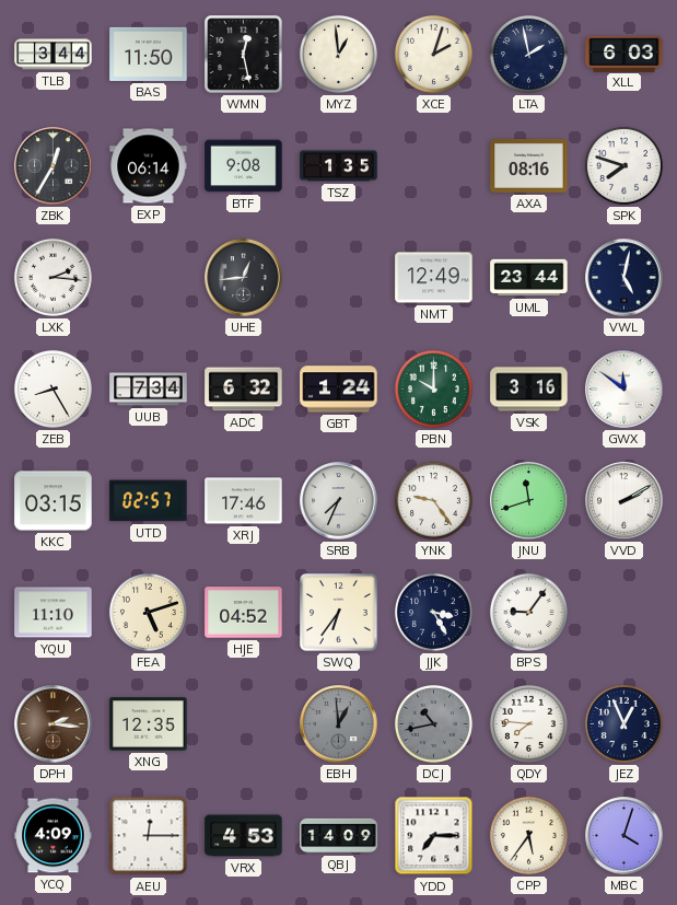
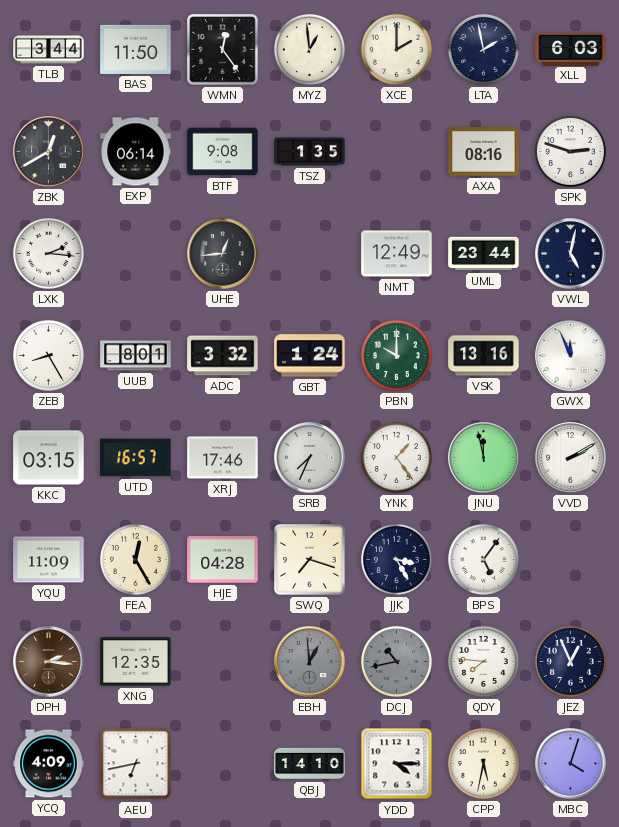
WMN: 12:28 -> 12:24
XCE: 2:03 -> 2:00
ZBK: 12:35 -> 12:40
SPK: 7:48 -> 2:48
UUB: 7:34 -> 8:01
ADC: 6:32 -> 3:32
VSK: 3:16 -> 13:16
GWX: 11:51 -> 11:56
UTD: 02:57 -> 16:57
YNK: 9:24 -> 1:24
JNU: 11:42 -> 11:58
YQU: 11:10 -> 11:09
FEA: 5:12 -> 12:25
HJE: 04:52 -> 04:28
SWQ: 6:36 -> 7:18
BPS: 9:06 -> 5:06
AEU: 12:15 -> 6:43
VRX: 4:53 -> none
QBJ: 14:09 -> 14:10
YDD: 7:15 -> 4:15
CPP: 5:36 -> 5:32
